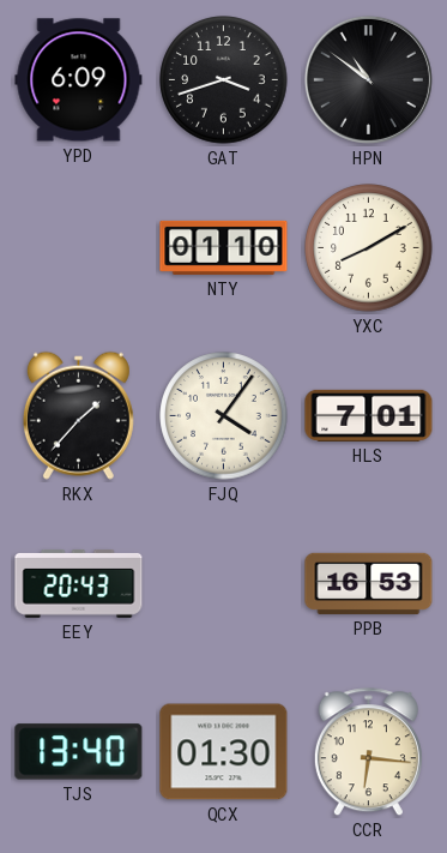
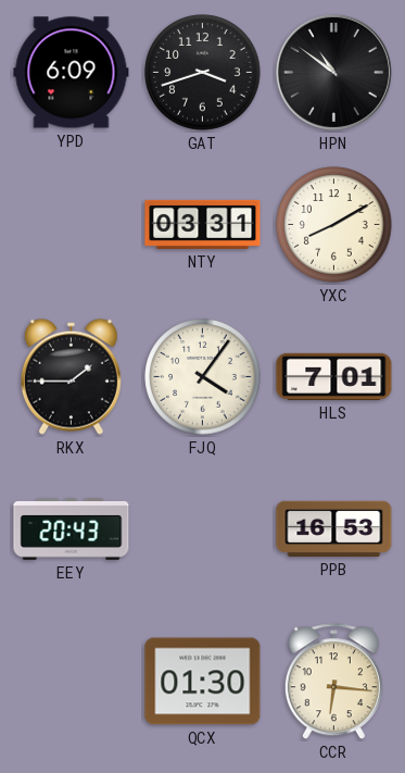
NTY: 01:10 -> 03:31
RKX: 1:37 -> 1:45
TJS: 13:40 -> none
